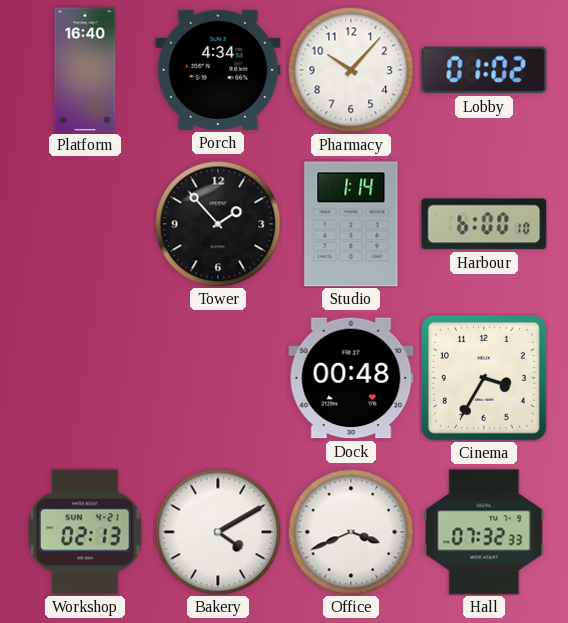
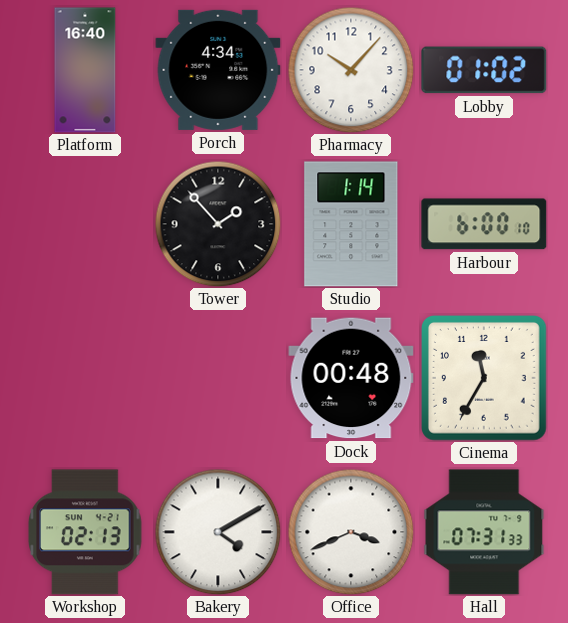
Cinema: 3:35 -> 11:35
Hall: 07:32 -> 07:31
